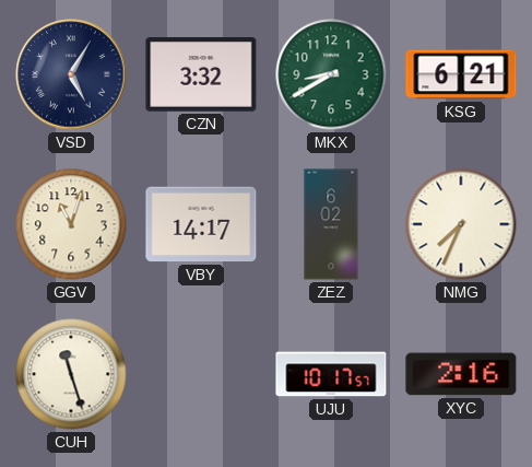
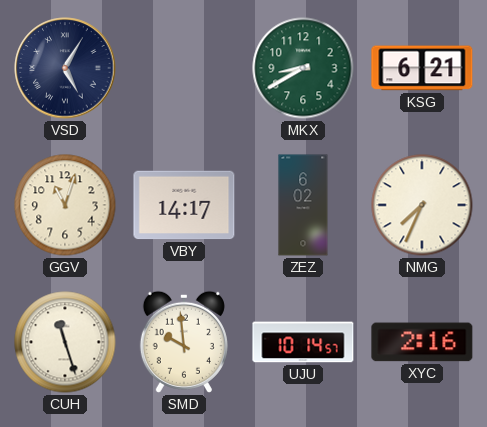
CZN: 3:32 -> none
SMD: none -> 9:59
UJU: 10:17 -> 10:14
